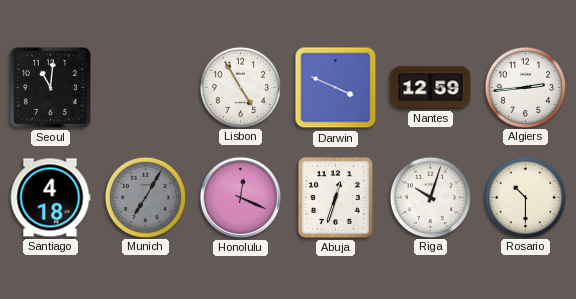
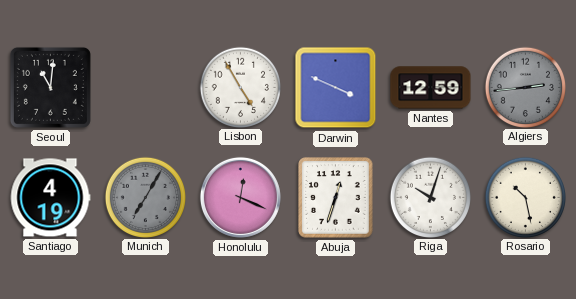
Algiers dial: white -> grey
Santiago: 4:18 -> 4:19
Rosario: 10:30 -> 10:28
